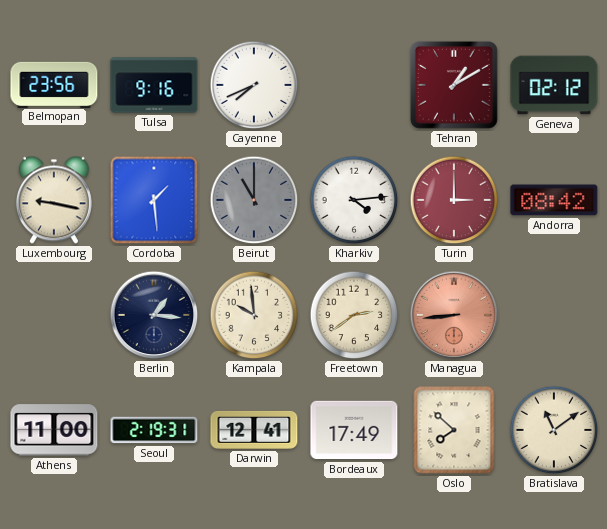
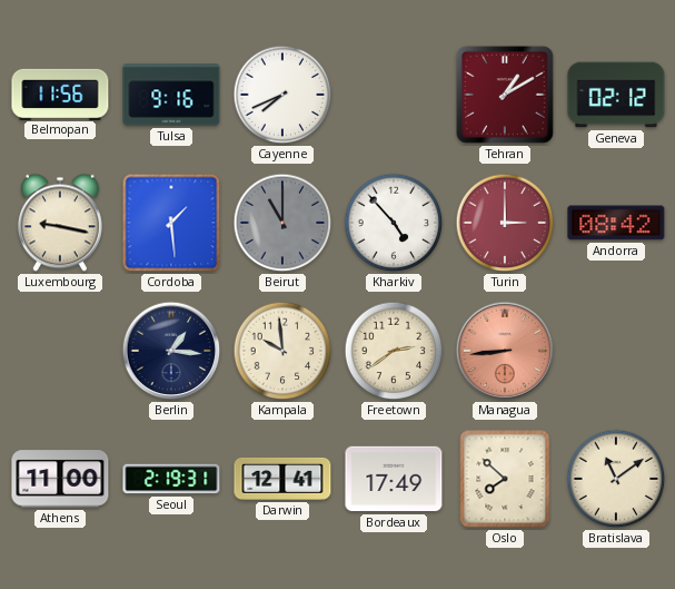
Belmopan: 23:56 -> 11:56
Kharkiv: 4:14 -> 4:53
